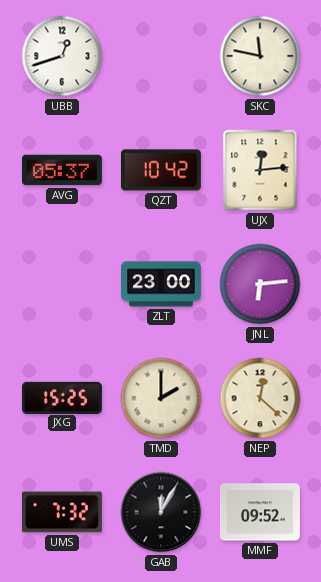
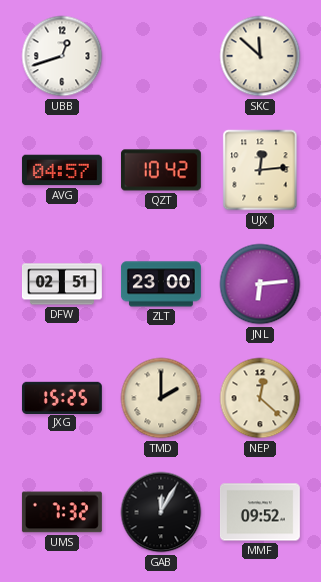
SKC: 11:47 -> 11:52
AVG: 05:37 -> 04:57
DFW: none -> 02:51
